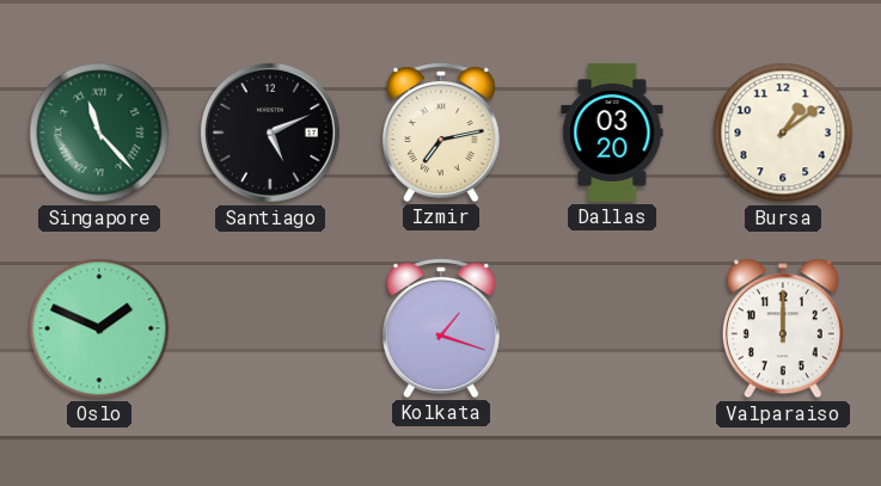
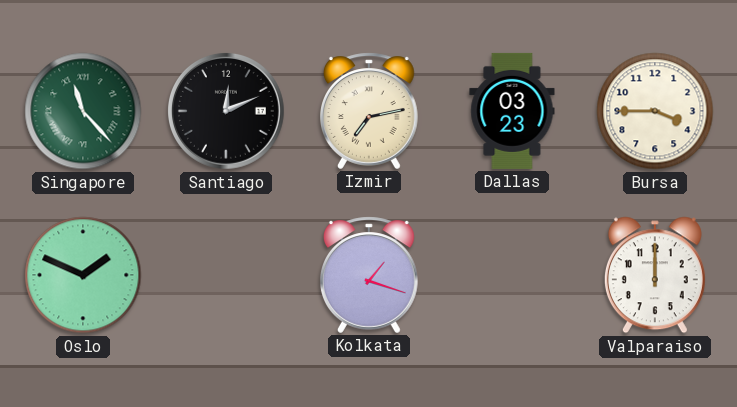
Santiago: 5:11 -> 12:11
Dallas: 03:20 -> 03:23
Bursa: 1:09 -> 3:45
